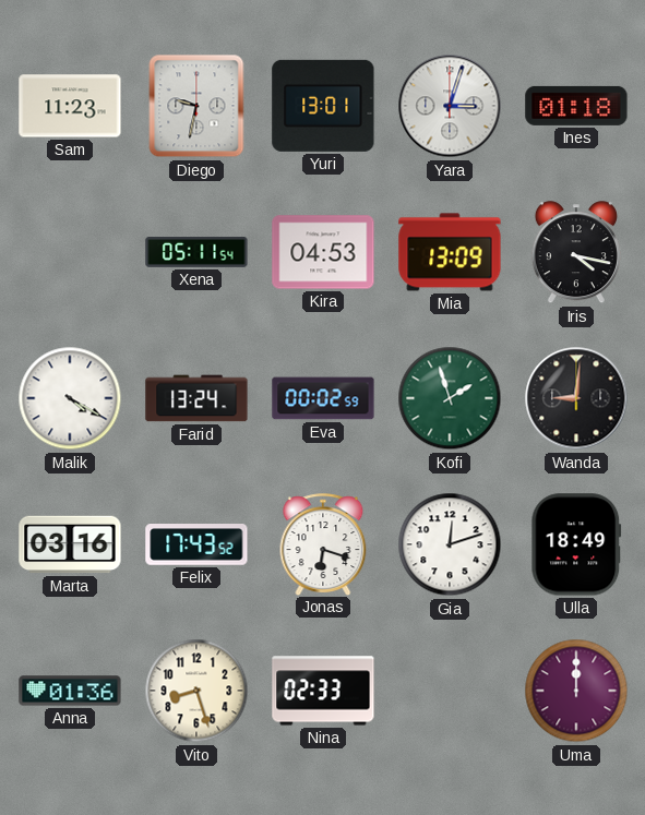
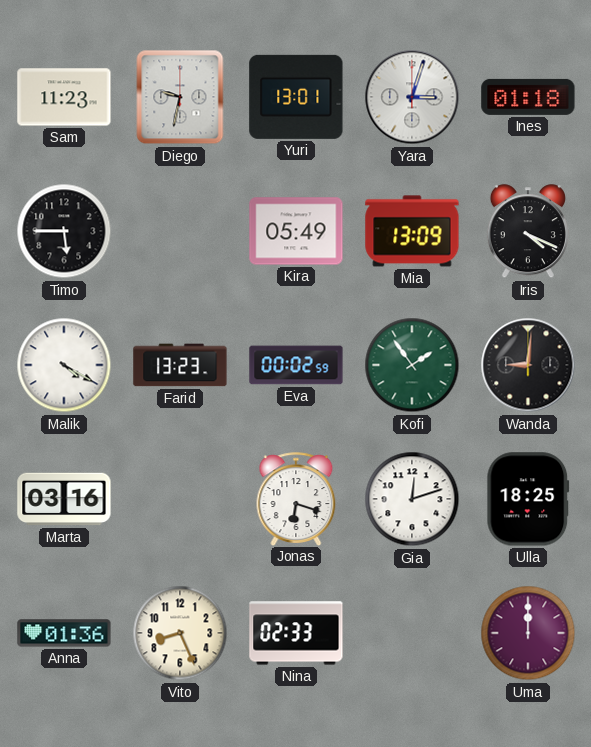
Timo: none -> 5:45
Xena: 05:11 -> none
Kira: 04:53 -> 05:49
Iris: 4:17 -> 4:19
Farid: 13:24 -> 13:23
Kofi: 1:57 -> 1:54
Felix: 17:43 -> none
Ulla: 18:49 -> 18:25
Vito: 8:27 -> 8:26
